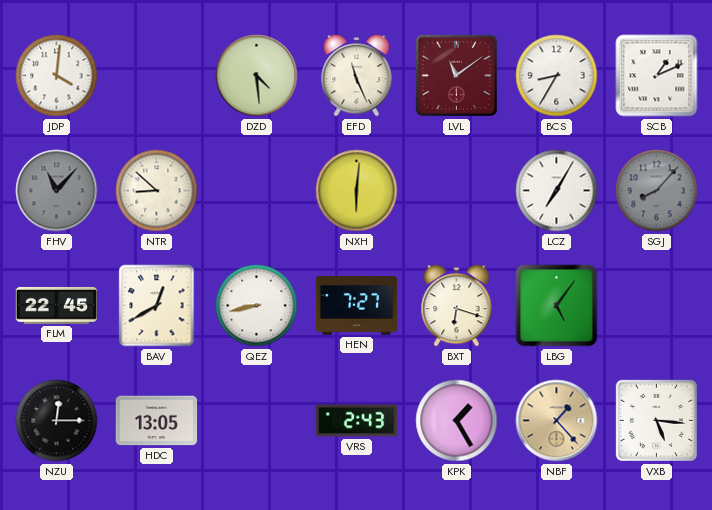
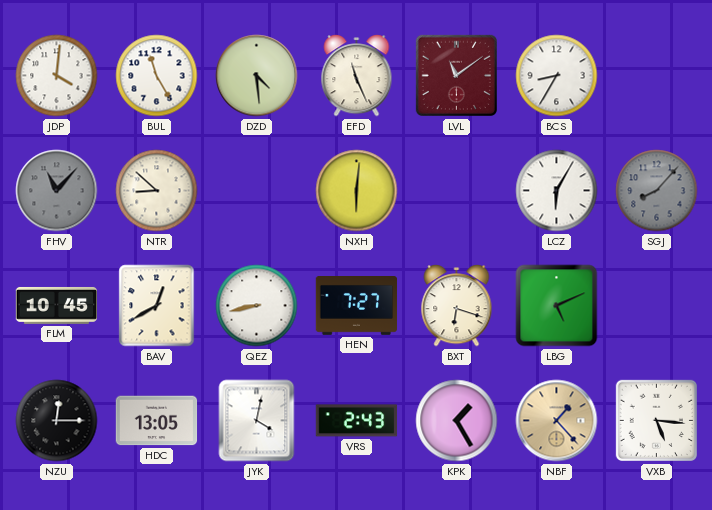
BUL: none -> 11:25
SCB: 1:11 -> none
LCZ: 7:05 -> 6:05
FLM: 22:45 -> 10:45
LBG: 5:06 -> 5:11
JYK: none -> 4:02
